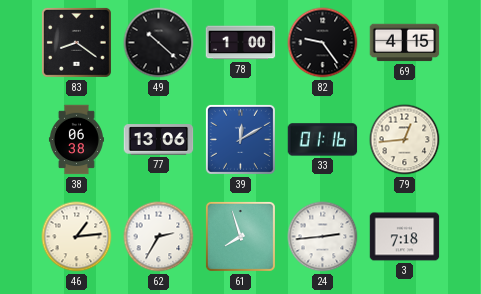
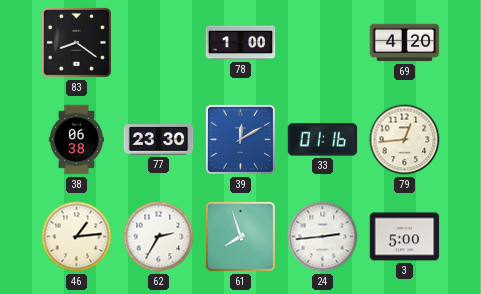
49: 10:22 -> none
82: 9:24 -> none
69: 4:15 -> 4:20
77: 13:06 -> 23:30
3: 7:18 -> 5:00
